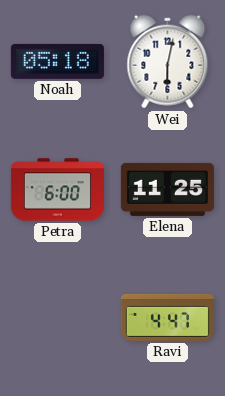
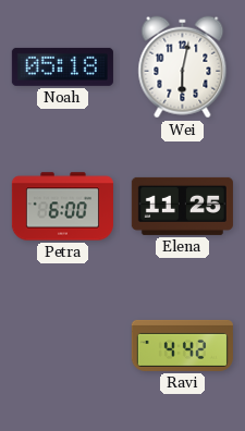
Ravi: 4:47 -> 4:42
